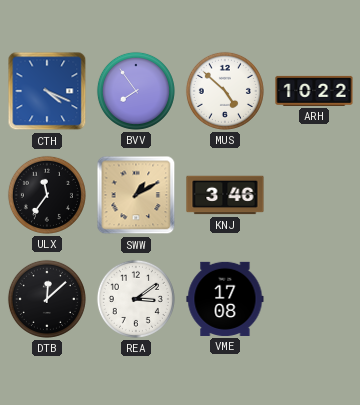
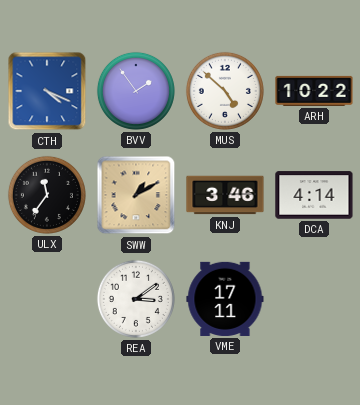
BVV: 7:54 -> 1:54
DCA: none -> 4:14
DTB: 12:08 -> none
VME: 17:08 -> 17:11
